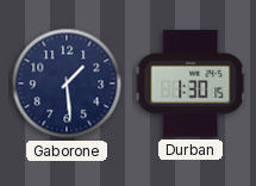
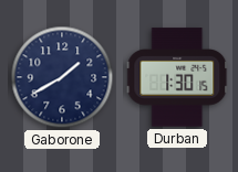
Gaborone: 1:29 -> 1:40
